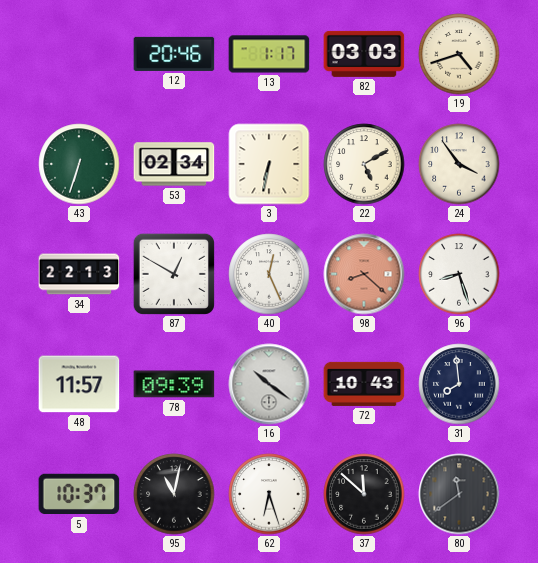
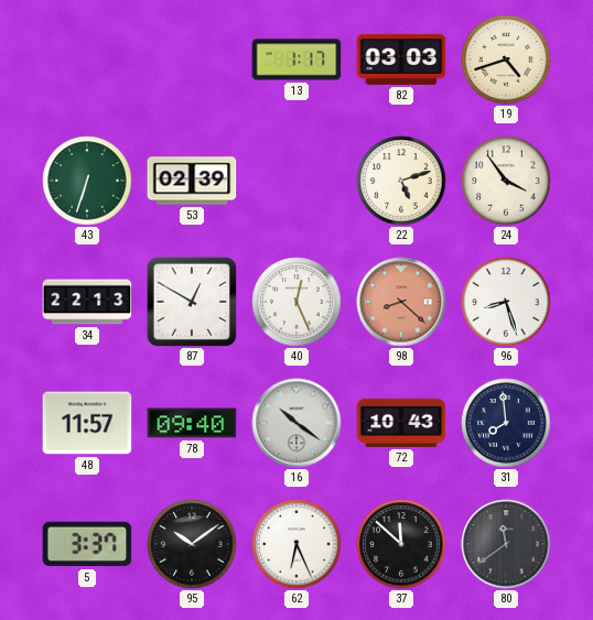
12: 20:46 -> none
53: 02:34 -> 02:39
3: 6:32 -> none
22: 5:10 -> 5:12
78: 09:39 -> 09:40
5: 10:37 -> 3:37
95: 11:02 -> 10:09
62: 6:27 -> 6:26
